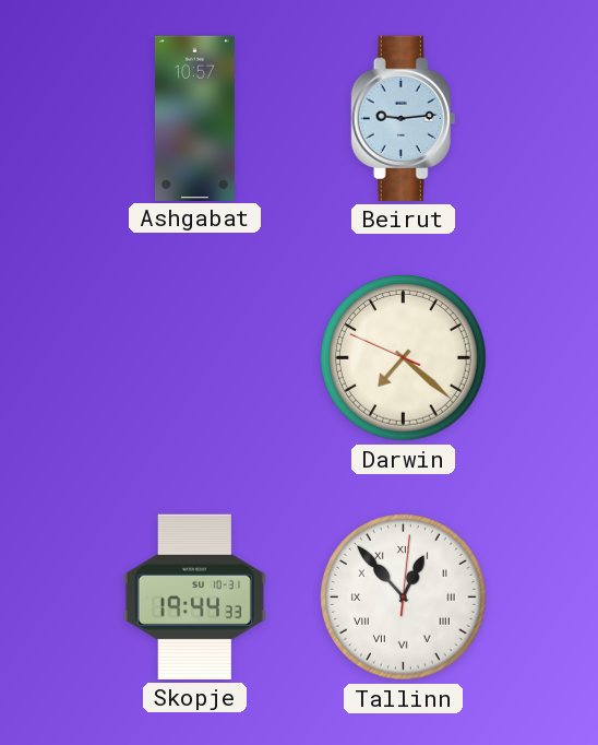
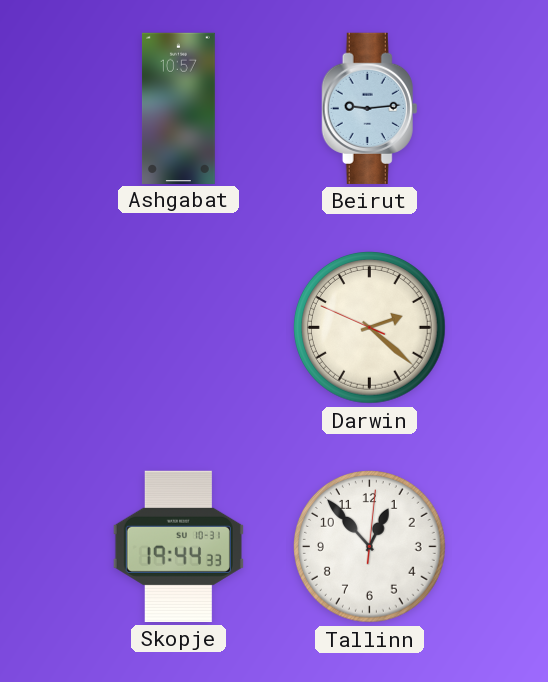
Darwin: 7:21 -> 2:21
Tallinn numerals: Roman -> Arabic
